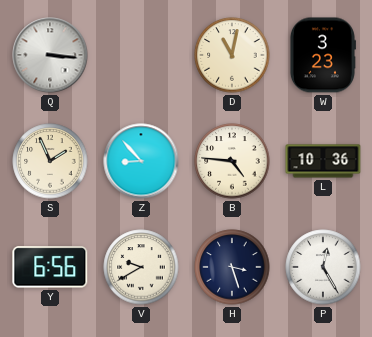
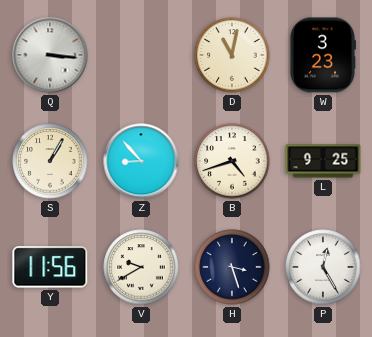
S: 1:56 -> 1:05
B: 4:46 -> 4:42
L: 10:36 -> 9:25
Y: 6:56 -> 11:56
